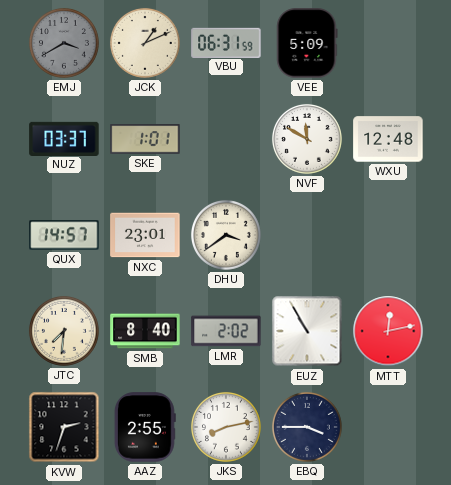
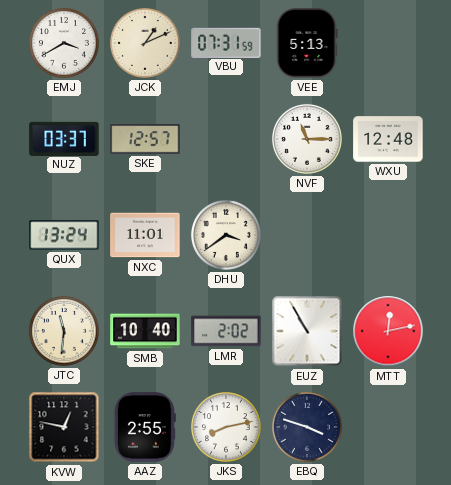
EMJ dial: grey -> white
VBU: 06:31 -> 07:31
VEE: 5:09 -> 5:13
SKE: 1:01 -> 12:57
NVF: 11:50 -> 11:15
QUX: 14:57 -> 13:24
NXC: 23:01 -> 11:01
JTC: 7:31 -> 11:31
SMB: 8:40 -> 10:40
KVW: 2:33 -> 12:47
EBQ: 3:45 -> 3:48
